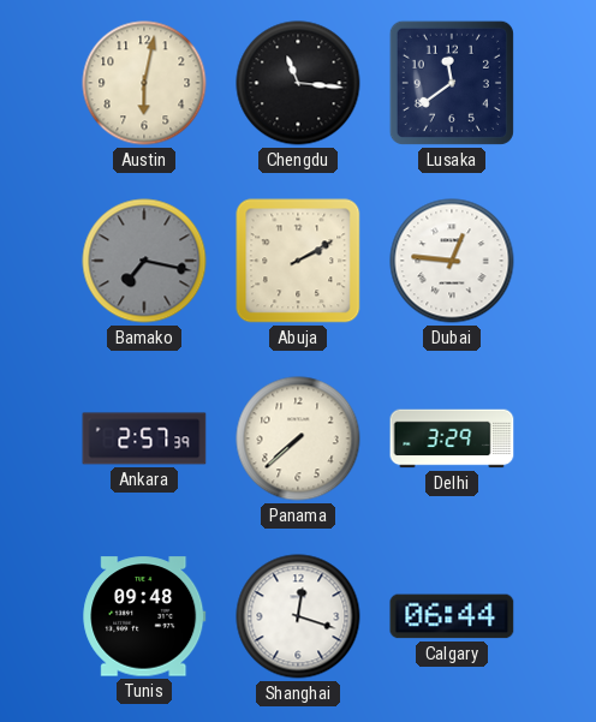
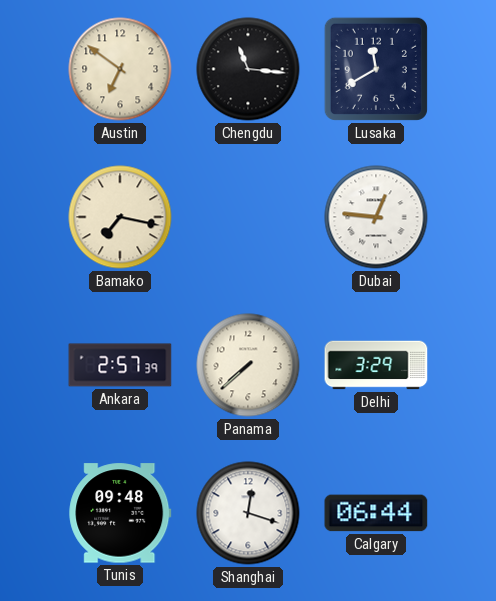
Austin: 6:02 -> 6:51
Lusaka: 11:39 -> 11:40
Bamako dial: grey -> cream
Abuja: 2:10 -> none
